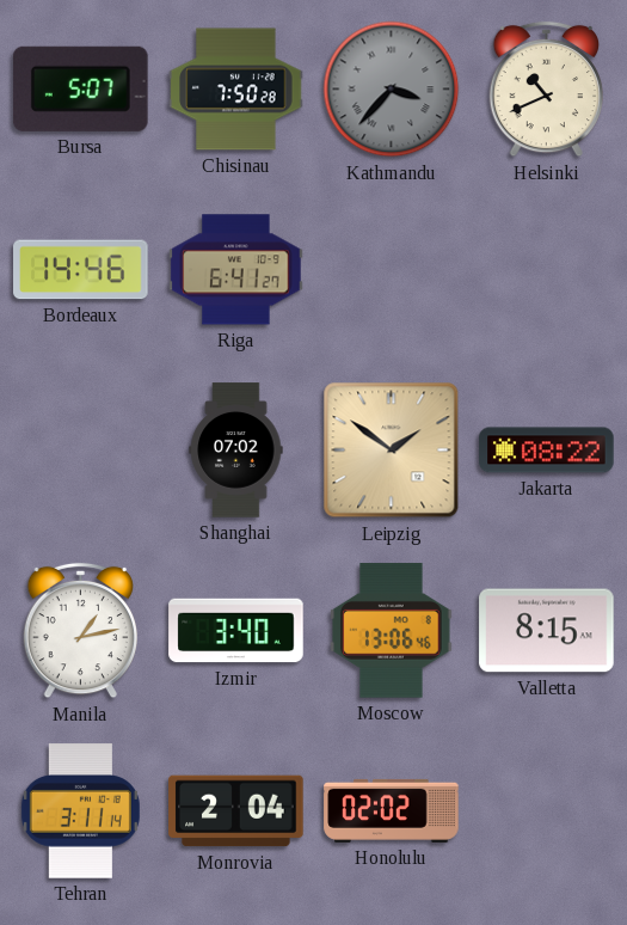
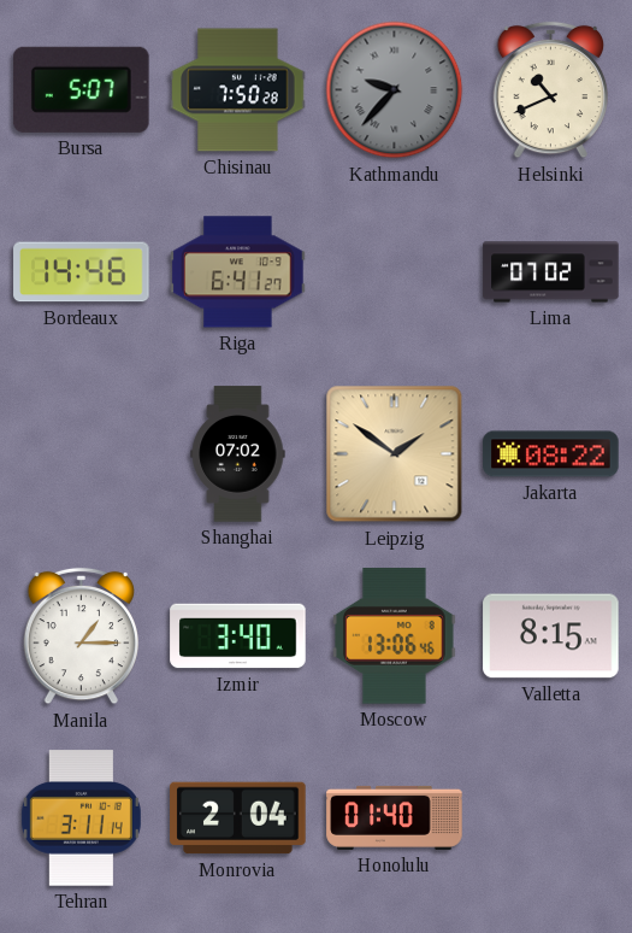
Kathmandu: 3:37 -> 9:37
Lima: none -> 07:02
Manila: 1:13 -> 1:15
Honolulu: 02:02 -> 01:40
